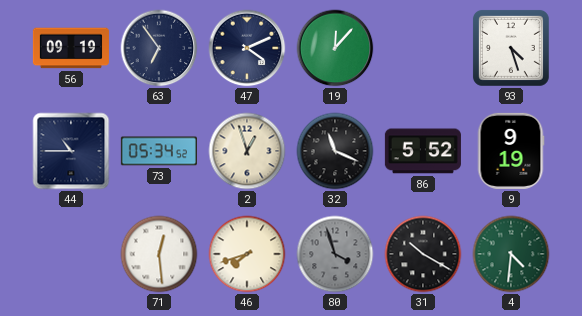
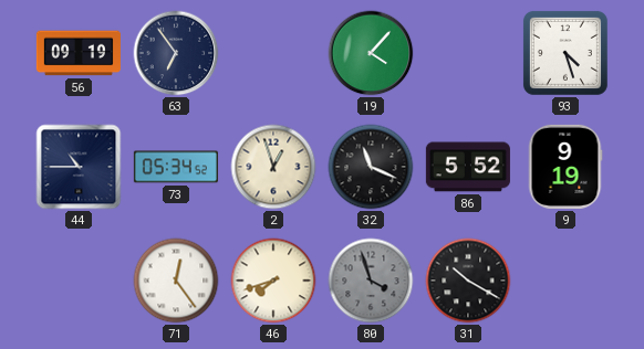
47: 4:11 -> none
19: 12:07 -> 4:07
71: 12:29 -> 12:24
4: 4:31 -> none
